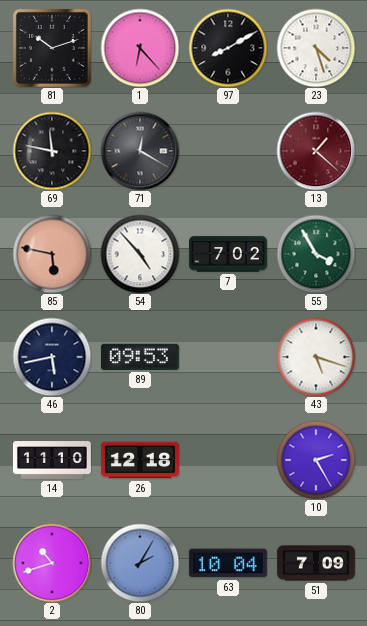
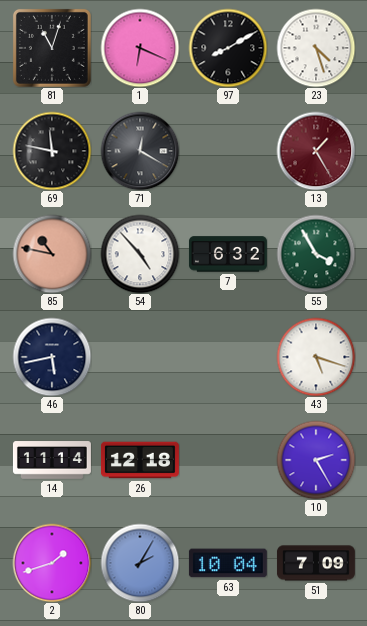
81: 10:12 -> 11:03
1: 6:23 -> 6:19
13: 1:22 -> 1:25
85: 5:47 -> 10:47
7: 7:02 -> 6:32
89: 09:53 -> none
14: 11:10 -> 11:14
2: 10:42 -> 1:42
